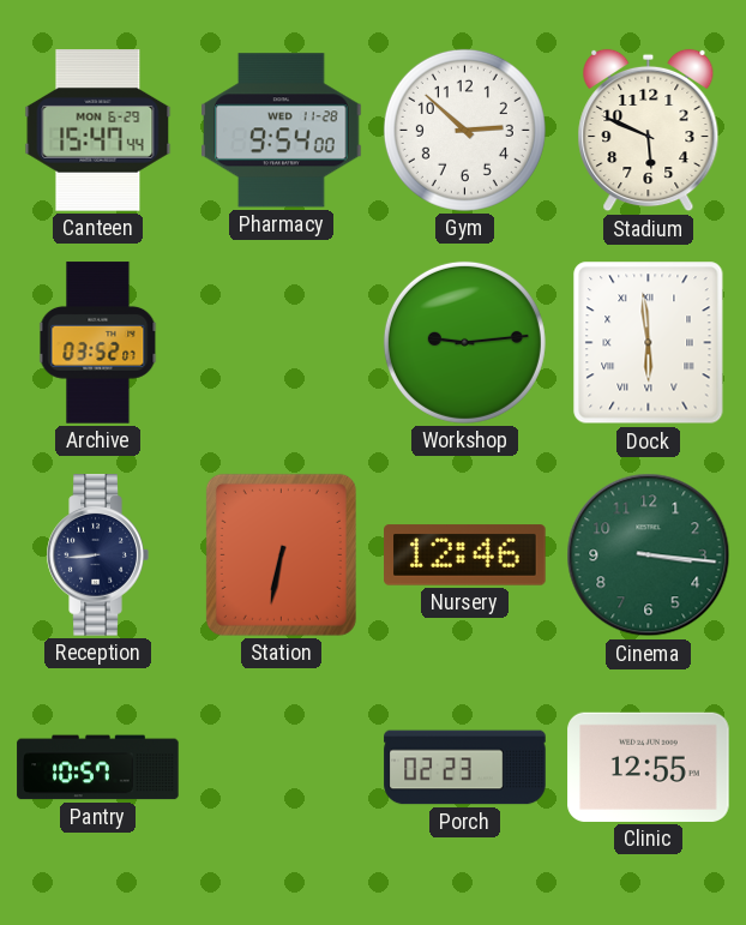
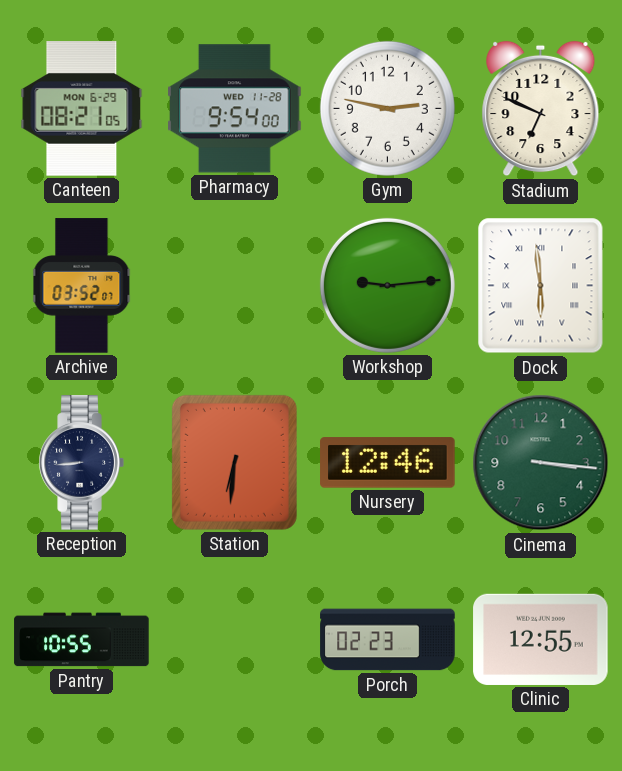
Canteen: 15:47 -> 08:21
Gym: 2:52 -> 2:47
Stadium: 5:49 -> 6:49
Station: 6:32 -> 6:31
Pantry: 10:57 -> 10:55
